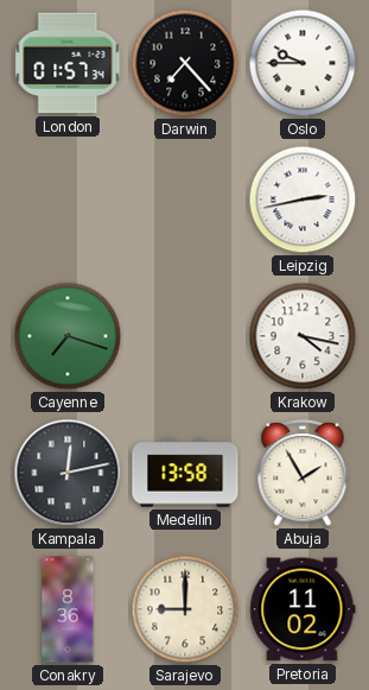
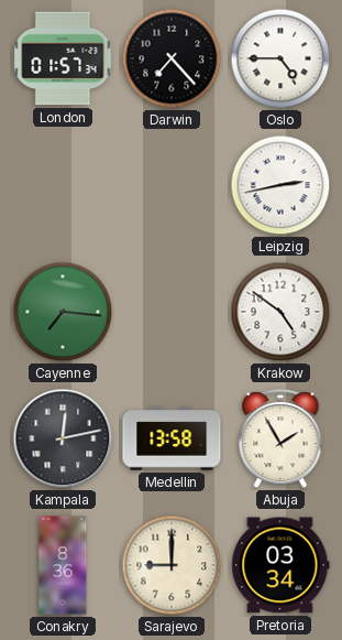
Oslo: 9:45 -> 4:45
Cayenne: 7:18 -> 7:16
Krakow: 4:17 -> 4:51
Pretoria: 11:02 -> 03:34
